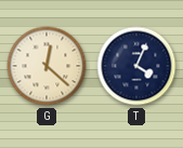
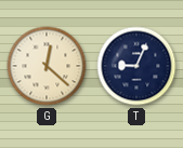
T: 4:04 -> 9:04
